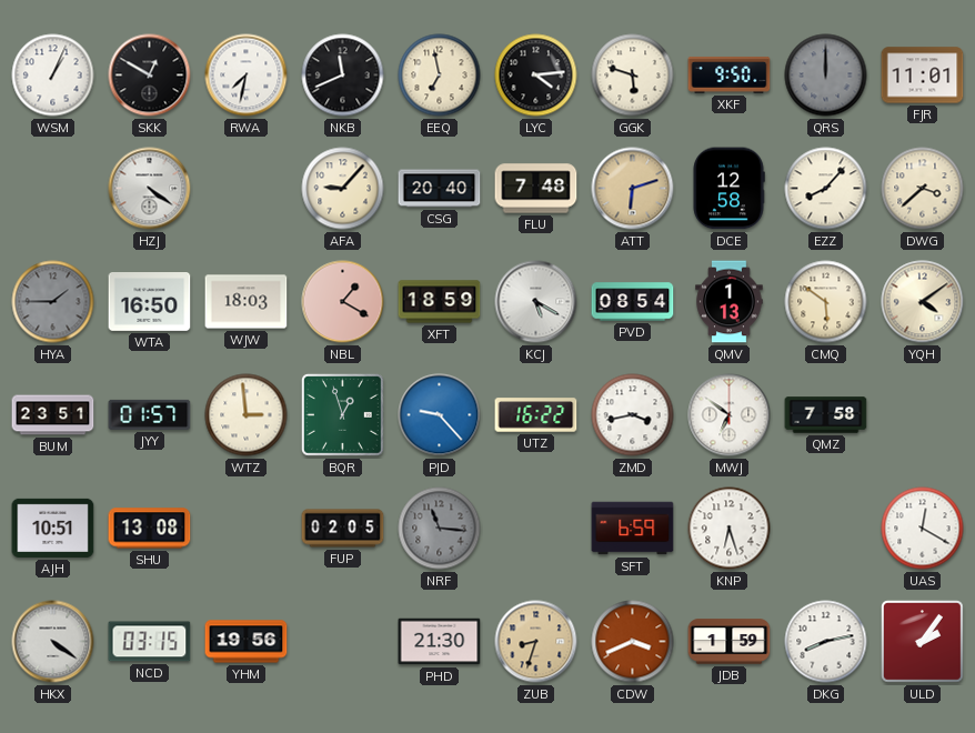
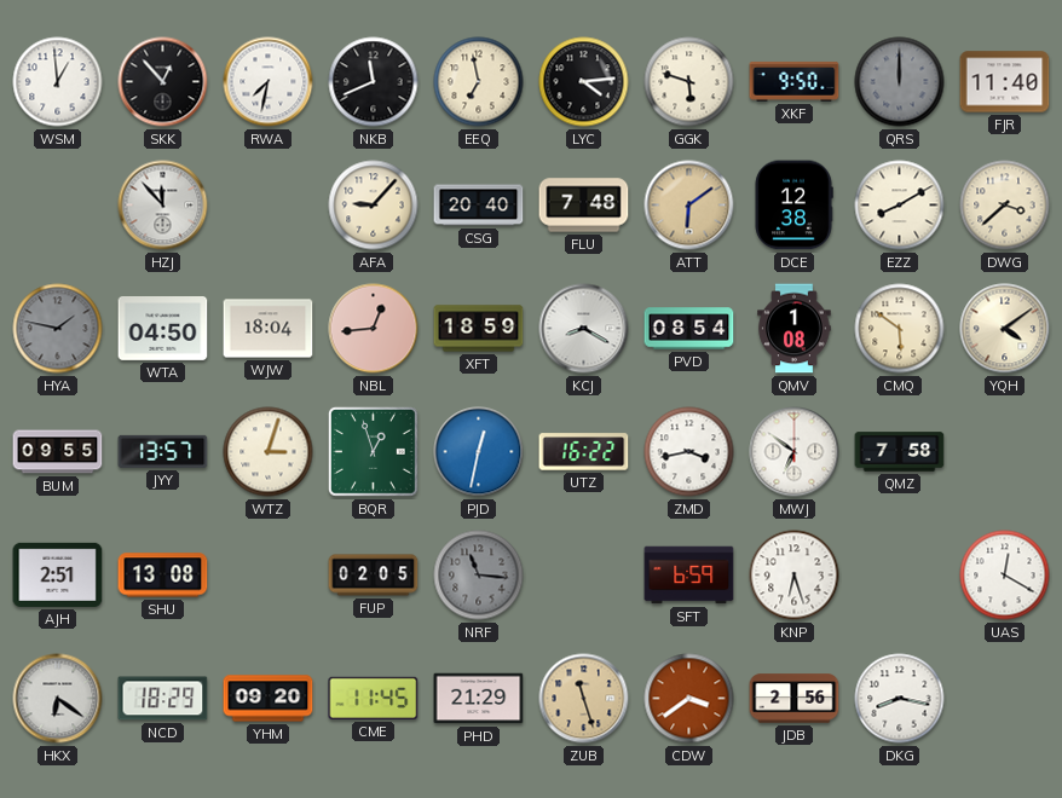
WSM: 1:04 -> 12:59
SKK: 12:50 -> 12:53
FJR: 11:01 -> 11:40
HZJ: 4:21 -> 11:53
ATT: 6:12 -> 6:09
DCE: 12:58 -> 12:38
EZZ: 8:07 -> 8:10
HYA: 1:45 -> 1:47
WTA: 16:50 -> 04:50
WJW: 18:03 -> 18:04
NBL: 1:20 -> 12:44
KCJ: 5:20 -> 8:20
QMV: 1:13 -> 1:08
BUM: 23:51 -> 09:55
JYY: 01:57 -> 13:57
WTZ: 2:59 -> 3:03
PJD: 9:23 -> 12:32
AJH: 10:51 -> 2:51
HKX: 4:21 -> 6:21
NCD: 03:15 -> 18:29
YHM: 19:56 -> 09:20
CME: none -> 11:45
PHD: 21:30 -> 21:29
ZUB: 8:33 -> 11:27
CDW: 3:41 -> 3:39
JDB: 1:59 -> 2:56
DKG: 8:13 -> 8:17
ULD: 2:06 -> none
